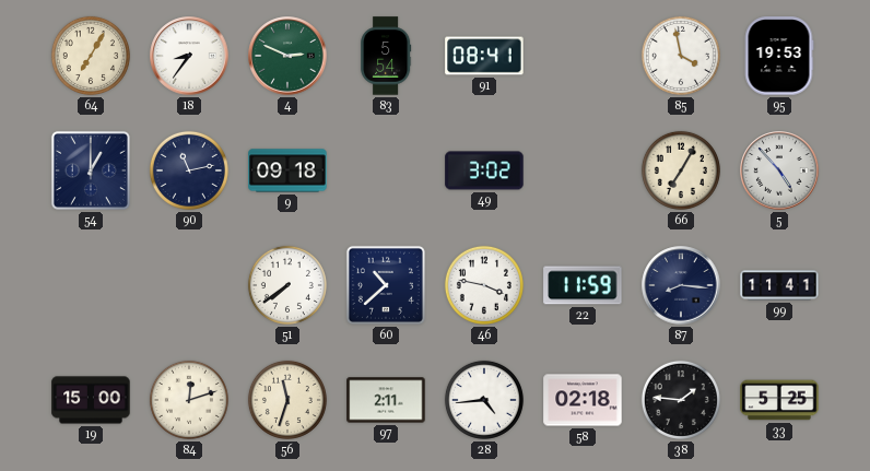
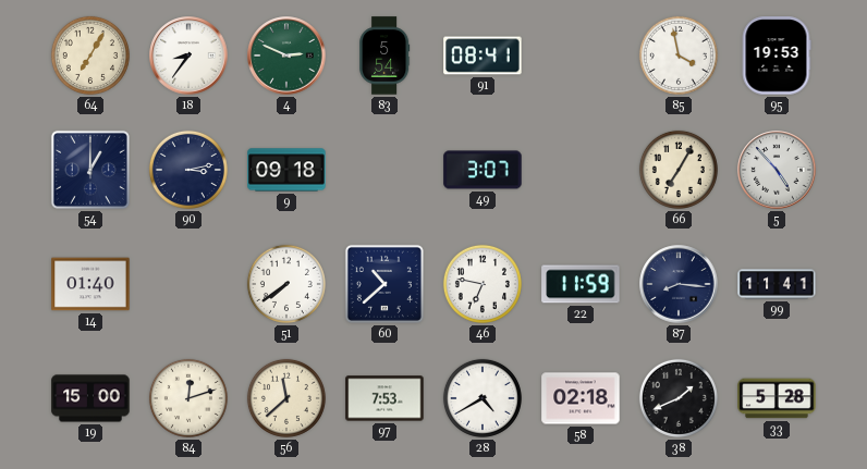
90: 11:13 -> 3:13
49: 3:02 -> 3:07
14: none -> 01:40
46: 3:47 -> 6:47
56: 11:33 -> 11:38
97: 2:11 -> 7:53
28: 4:44 -> 4:40
38: 1:46 -> 1:41
33: 5:25 -> 5:28
